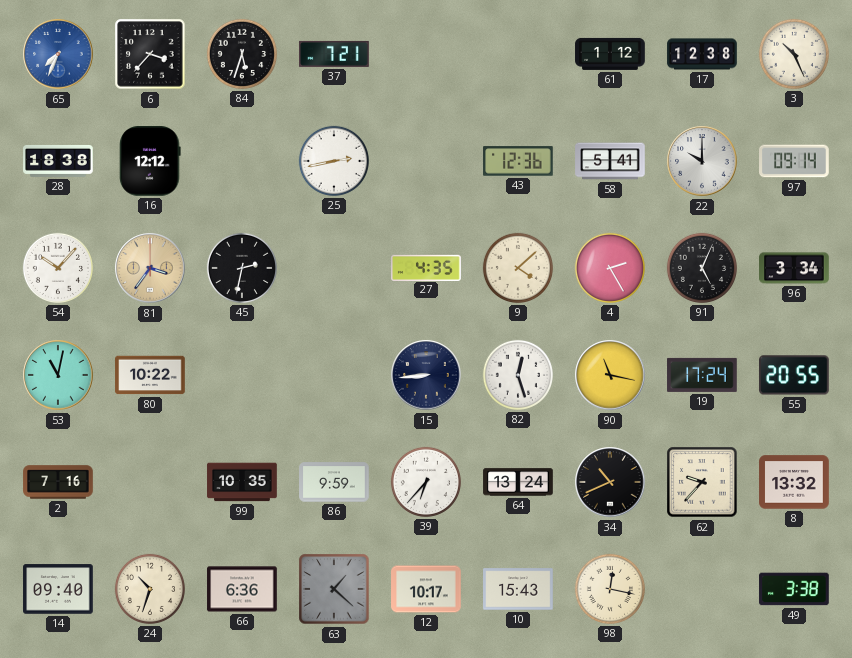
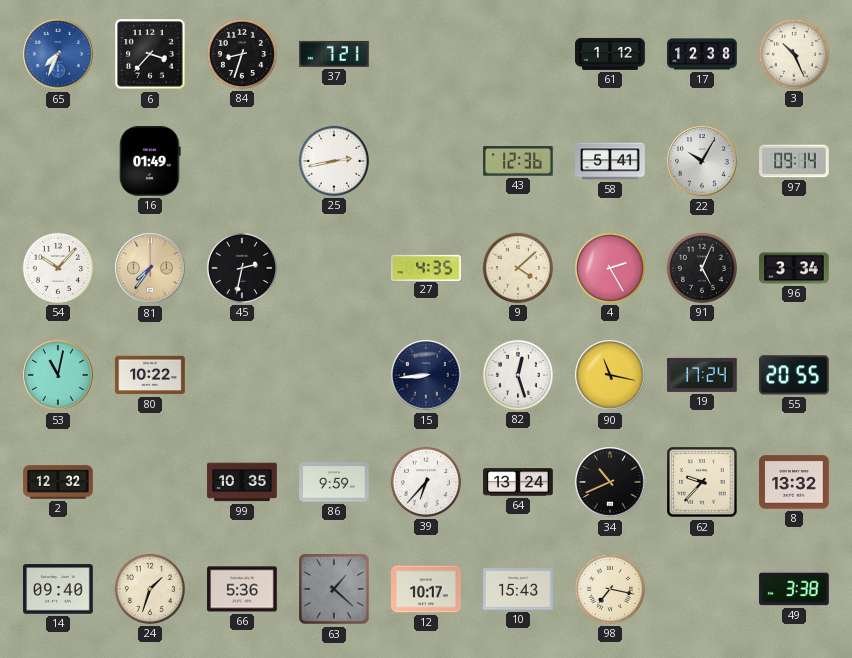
84: 5:33 -> 8:33
28: 18:38 -> none
16: 12:12 -> 01:49
22: 10:00 -> 10:05
81: 3:36 -> 7:36
2: 7:16 -> 12:32
24: 10:33 -> 1:33
66: 6:36 -> 5:36
98: 12:17 -> 7:17
